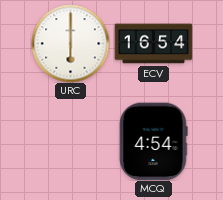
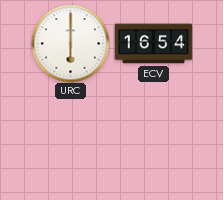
MCQ: 4:54 -> none
